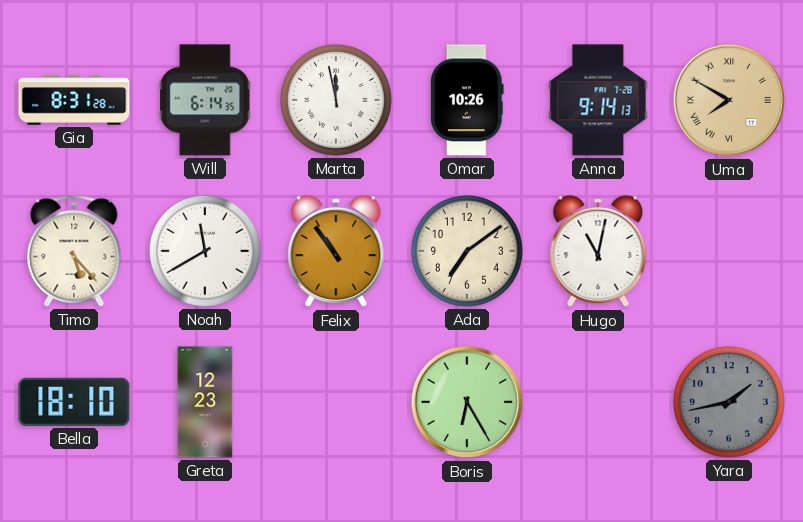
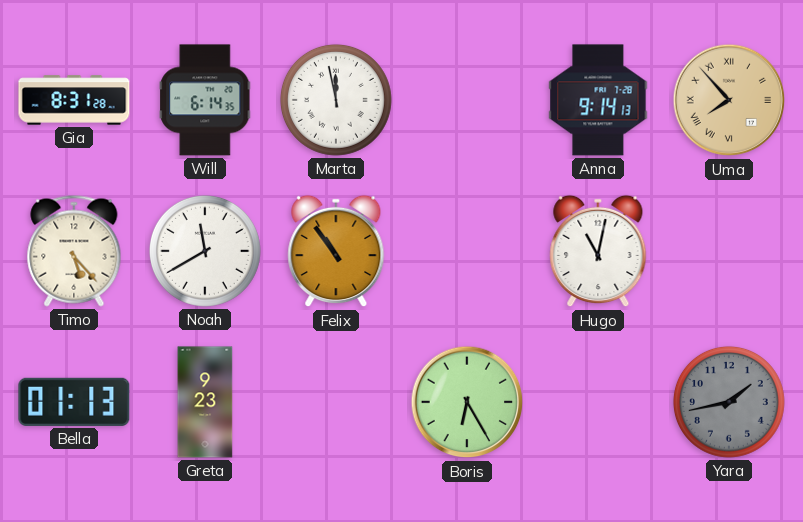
Omar: 10:26 -> none
Uma: 7:50 -> 7:53
Ada: 7:09 -> none
Bella: 18:10 -> 01:13
Greta: 12:23 -> 9:23
